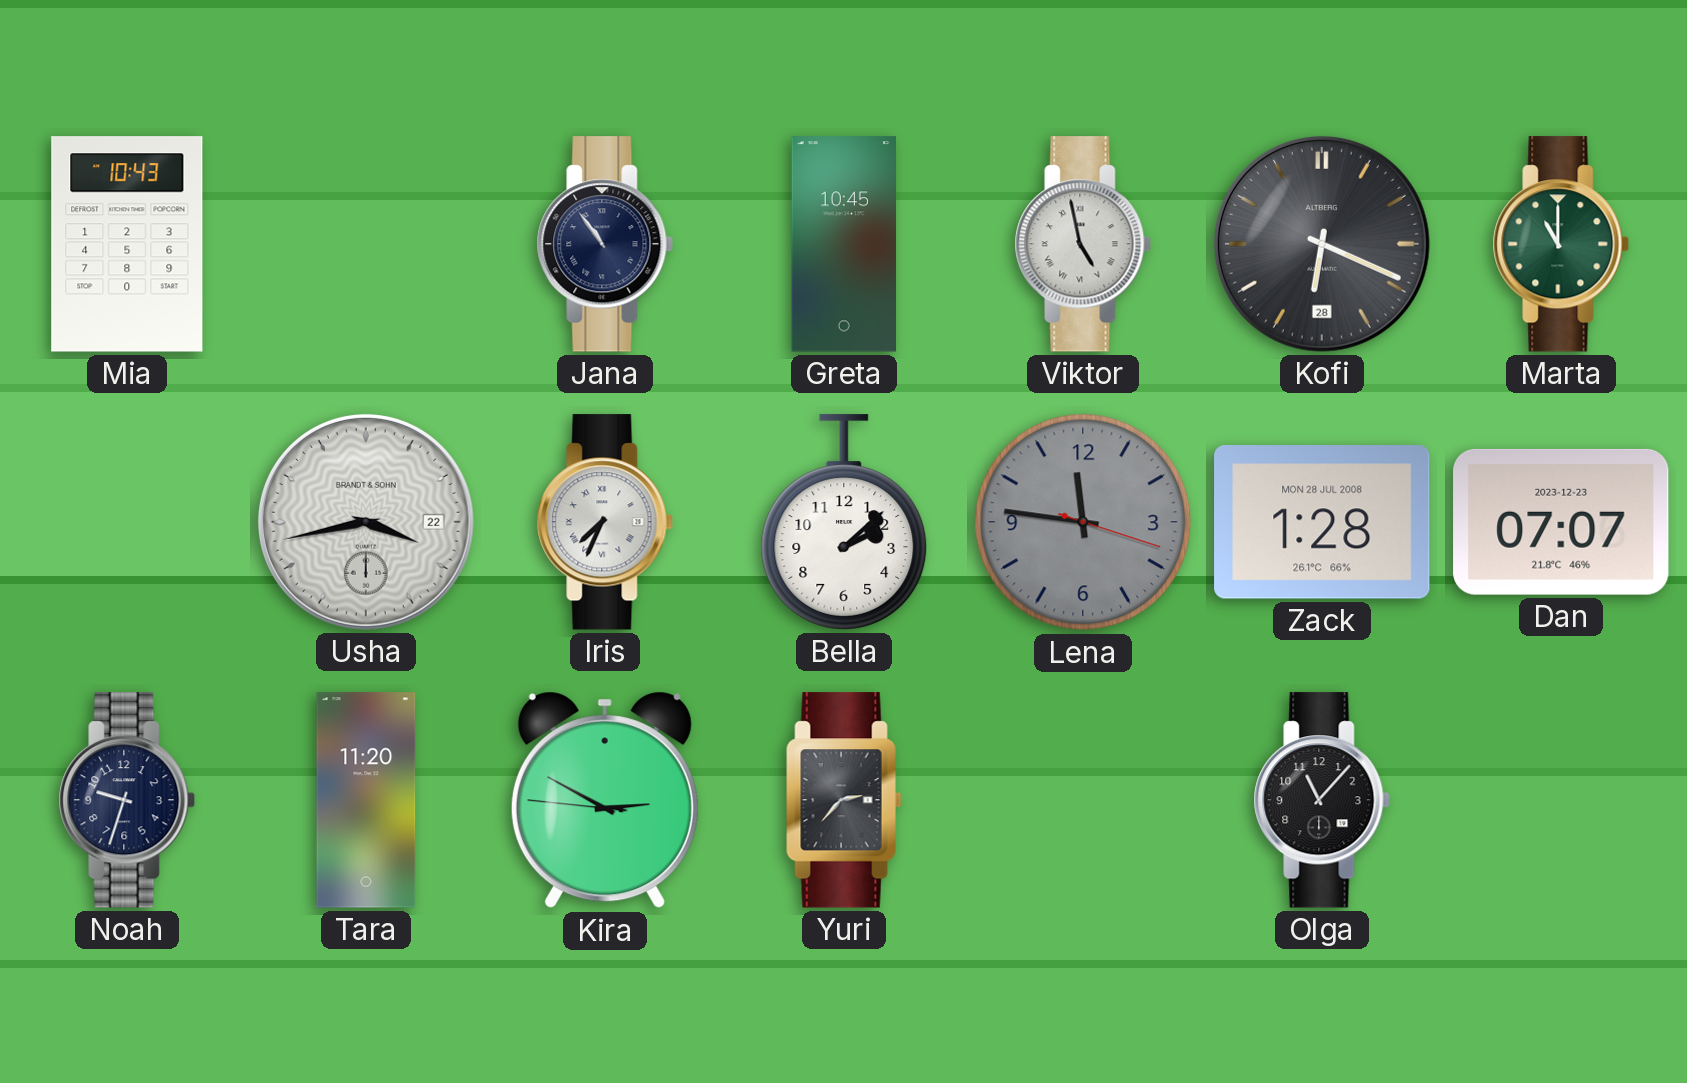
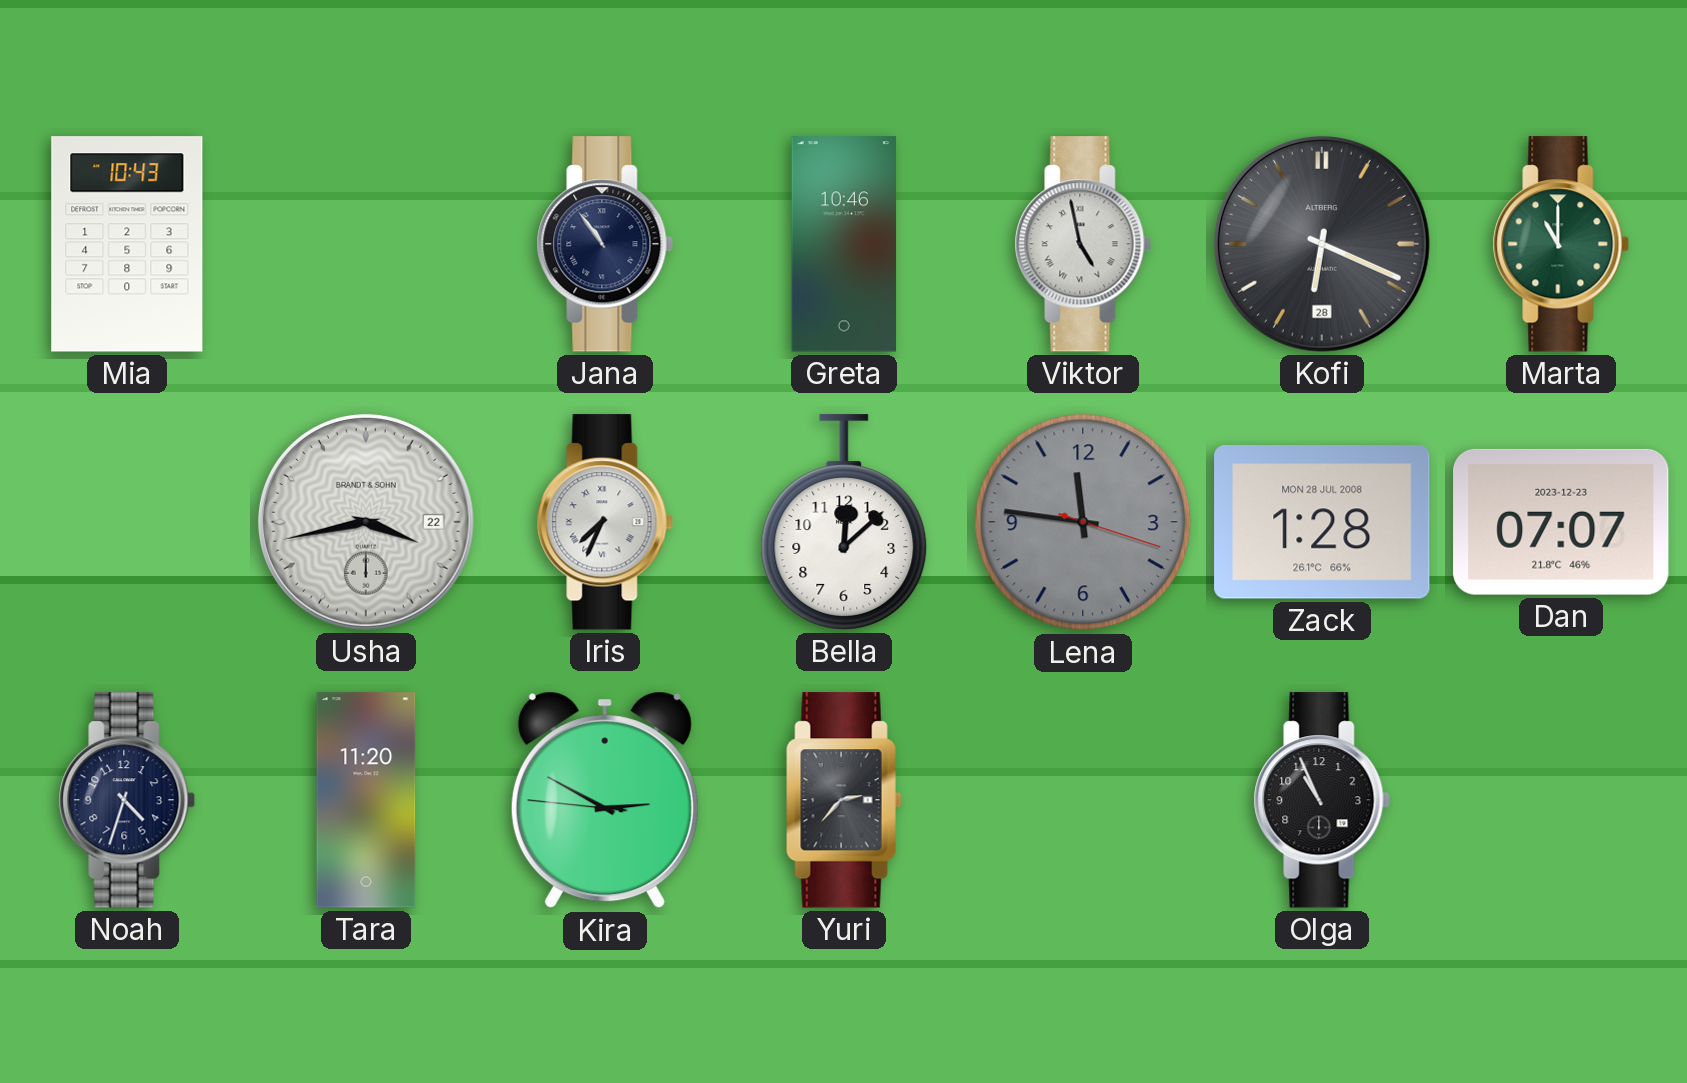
Greta: 10:45 -> 10:46
Bella: 2:08 -> 12:08
Noah: 9:33 -> 4:33
Olga: 11:07 -> 10:56
